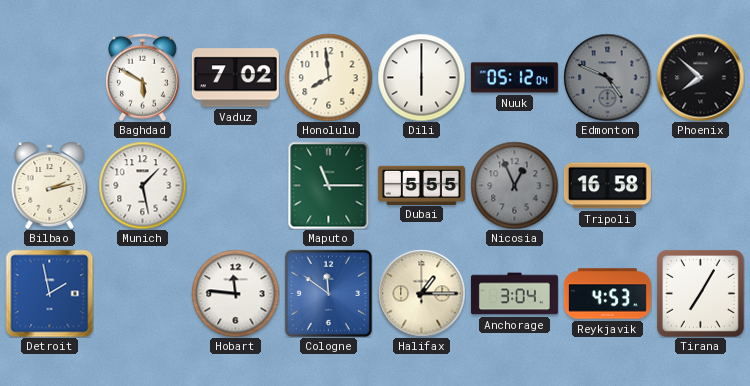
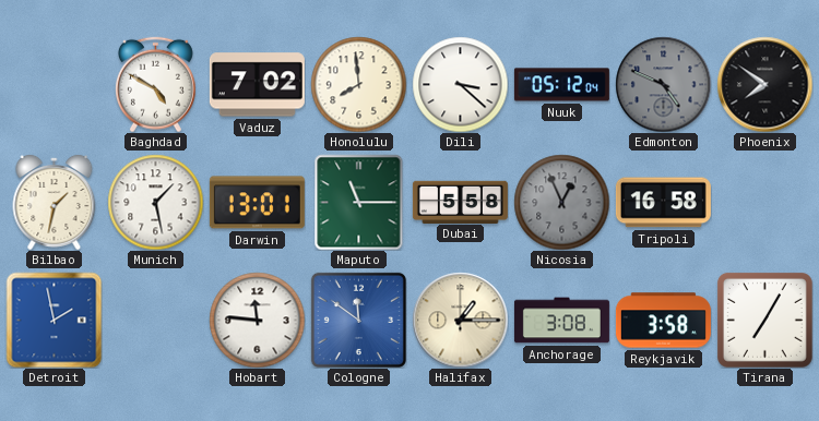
Baghdad: 5:50 -> 4:50
Dili: 6:00 -> 3:22
Phoenix: 7:52 -> 7:51
Bilbao: 2:13 -> 1:32
Darwin: none -> 13:01
Dubai: 5:55 -> 5:58
Anchorage: 3:04 -> 3:08
Reykjavik: 4:53 -> 3:58
